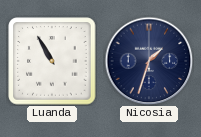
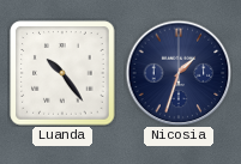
Luanda: 10:55 -> 10:24
